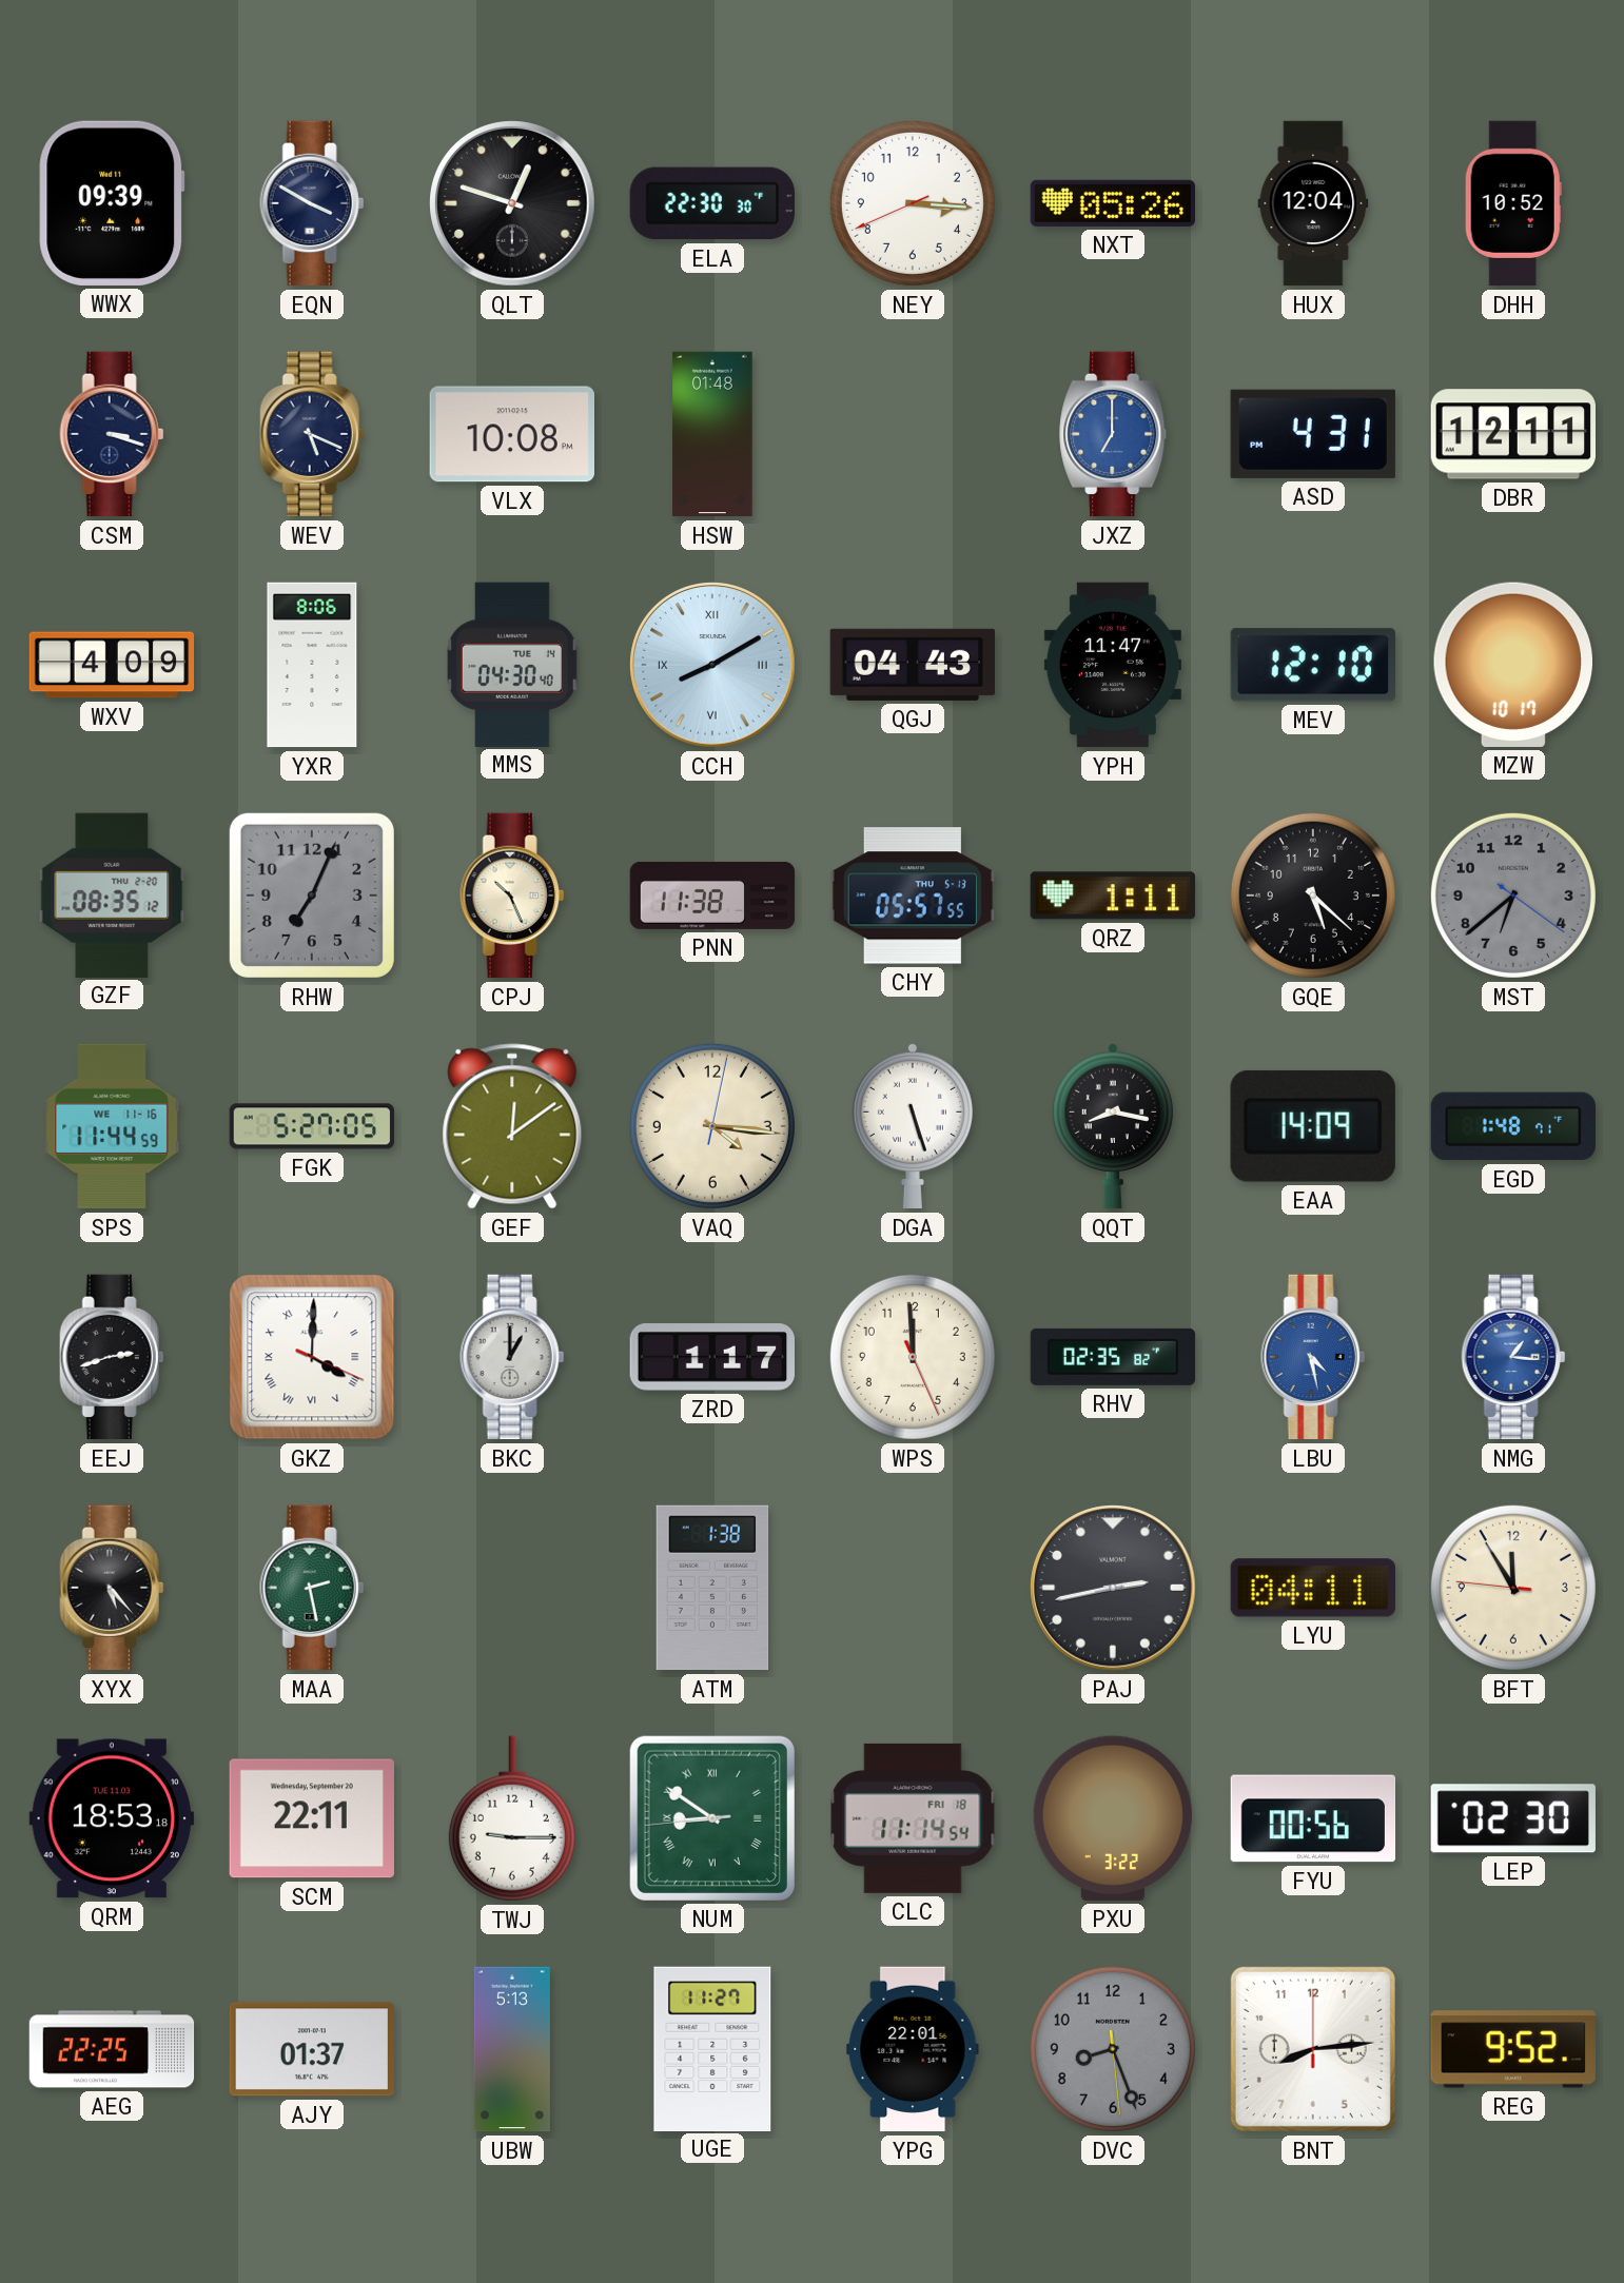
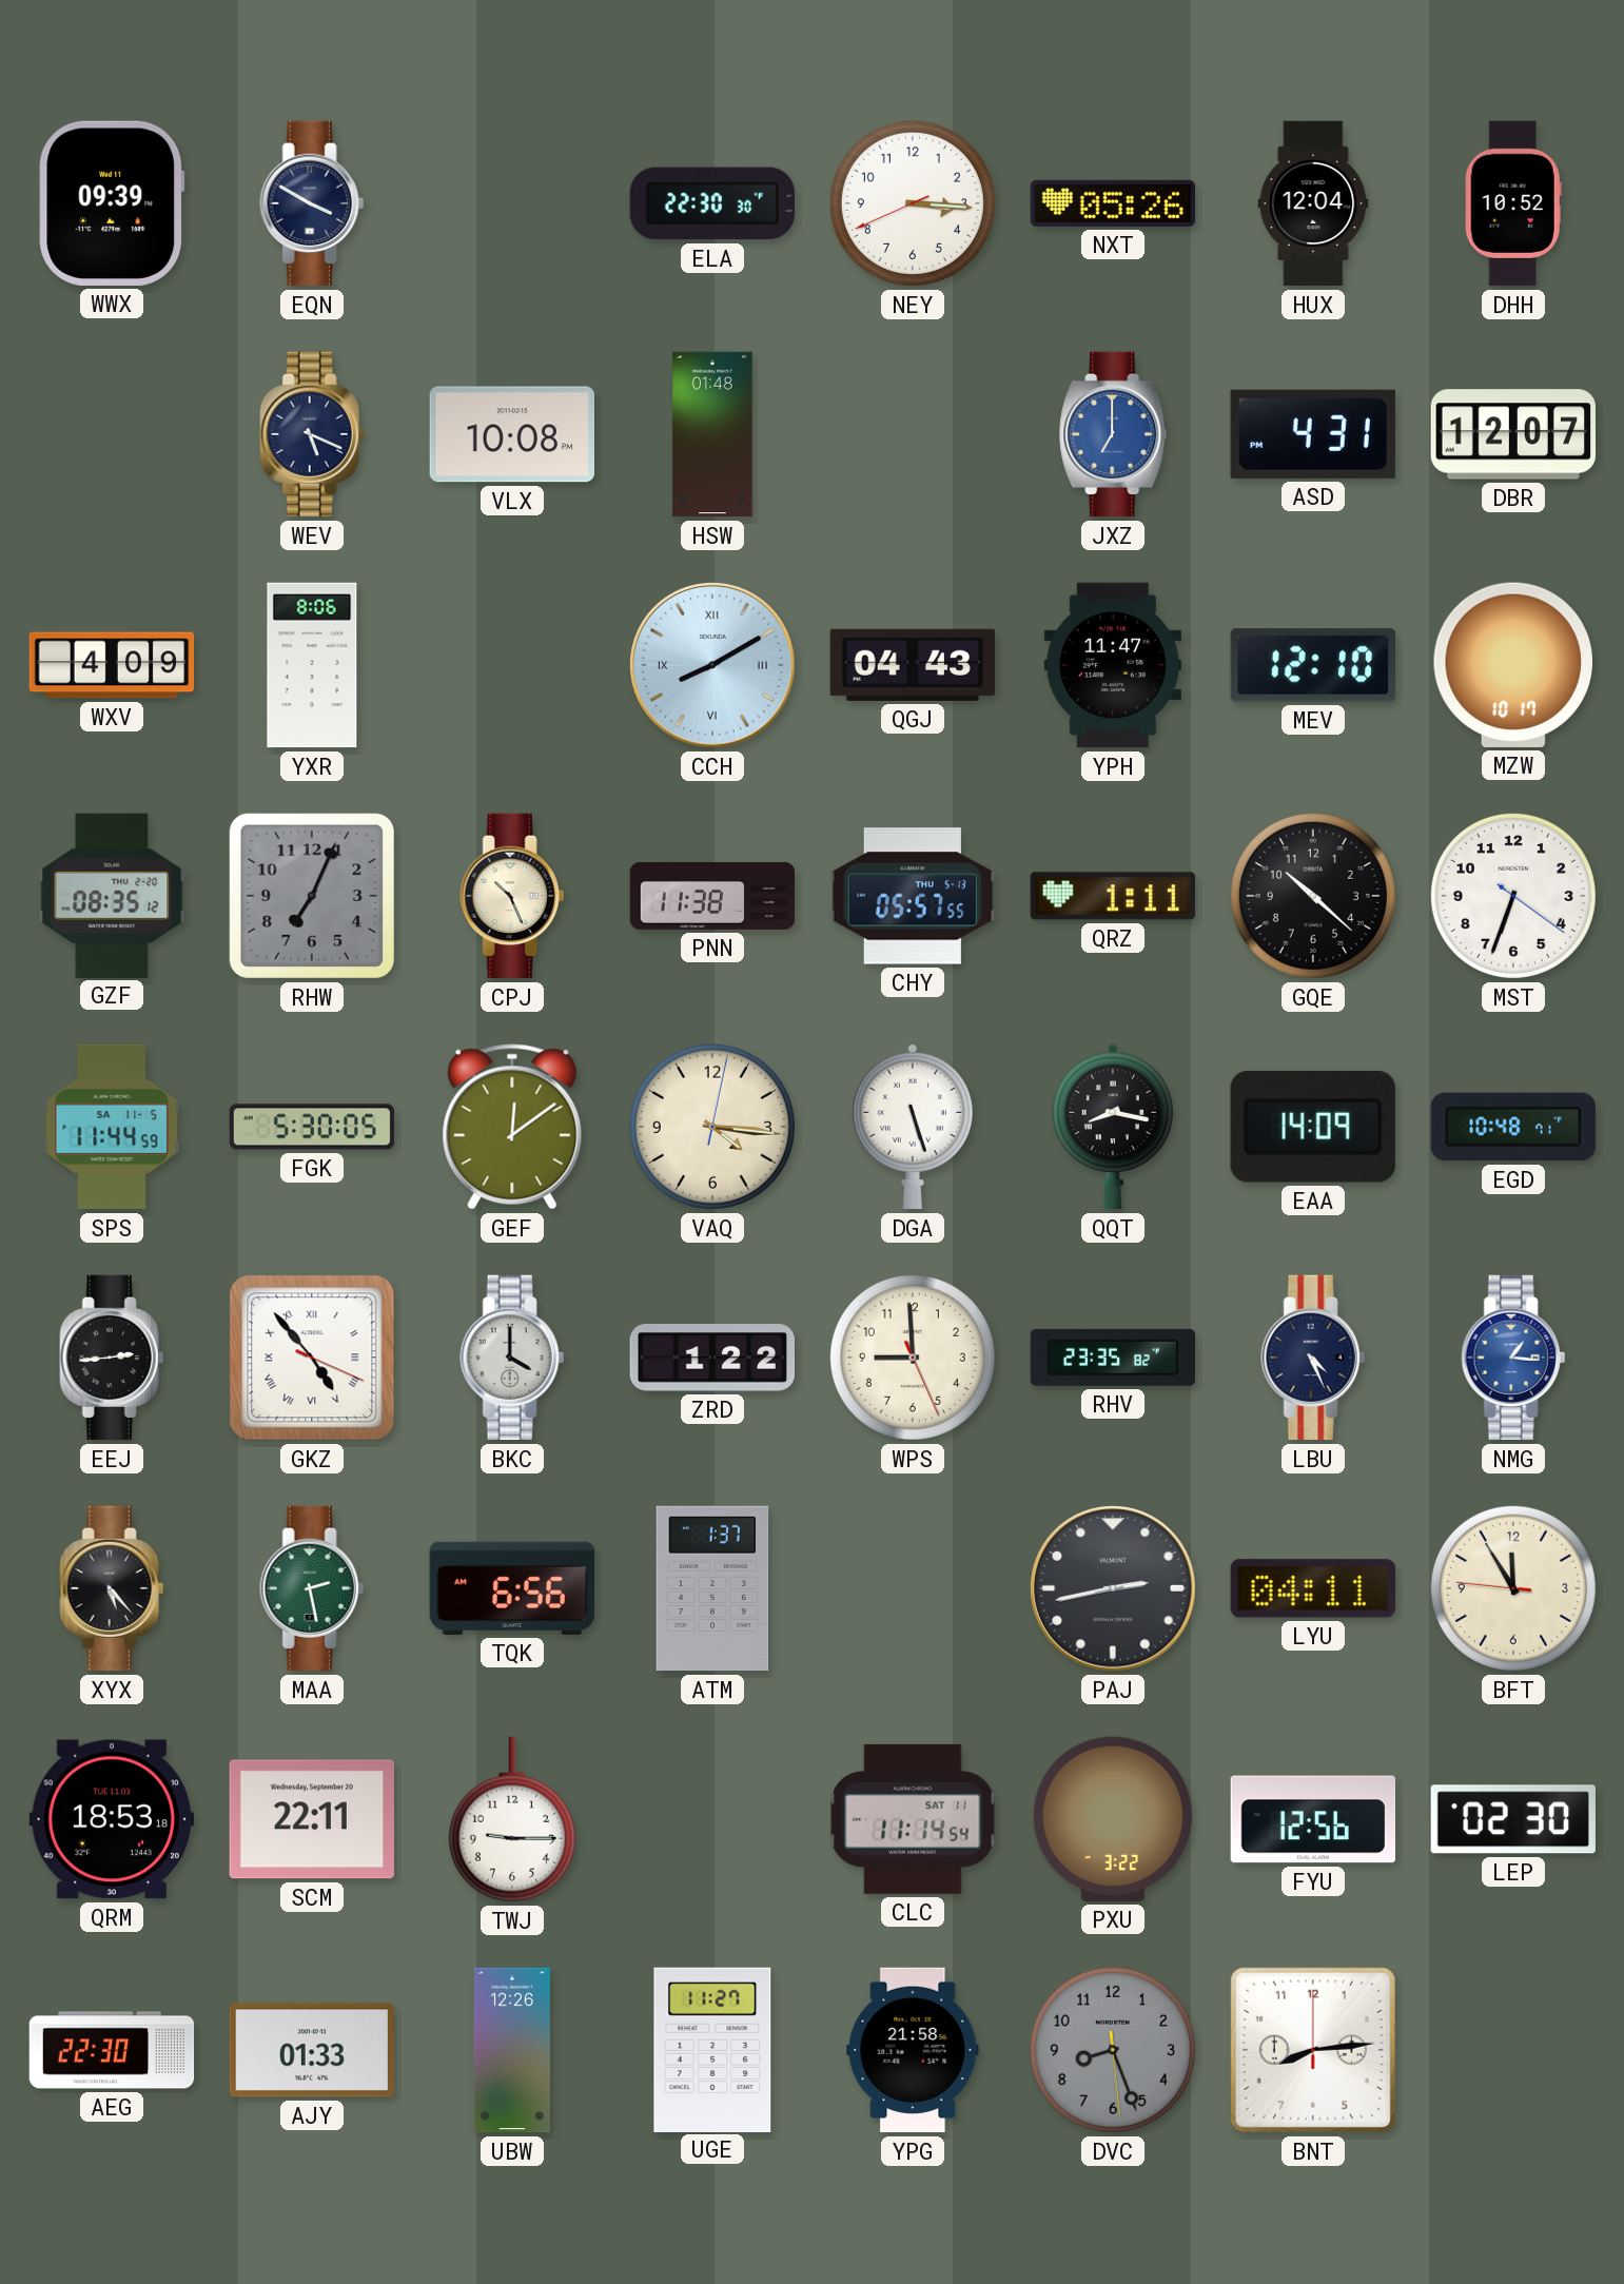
QLT: 12:48 -> none
CSM: 3:18 -> none
DBR: 12:11 -> 12:07
MMS: 04:30 -> none
GQE: 5:22 -> 10:22
MST: 6:38 -> 6:33
MST dial: grey -> white
SPS date: WE 11-16 -> SA 11-5
FGK: 5:27 -> 5:30
EGD: 1:48 -> 10:48
EEJ: 2:42 -> 2:44
GKZ: 4:00 -> 4:53
BKC: 1:00 -> 4:00
ZRD: 1:17 -> 1:22
WPS: 11:59 -> 8:59
RHV: 02:35 -> 23:35
LBU: 4:28 -> 4:26
LBU dial: blue -> navy
TQK: none -> 6:56
ATM: 1:38 -> 1:37
NUM: 8:50 -> none
CLC date: FRI 18 -> SAT 11
FYU: 00:56 -> 12:56
AEG: 22:25 -> 22:30
AJY: 01:37 -> 01:33
UBW: 5:13 -> 12:26
YPG: 22:01 -> 21:58
REG: 9:52 -> none
